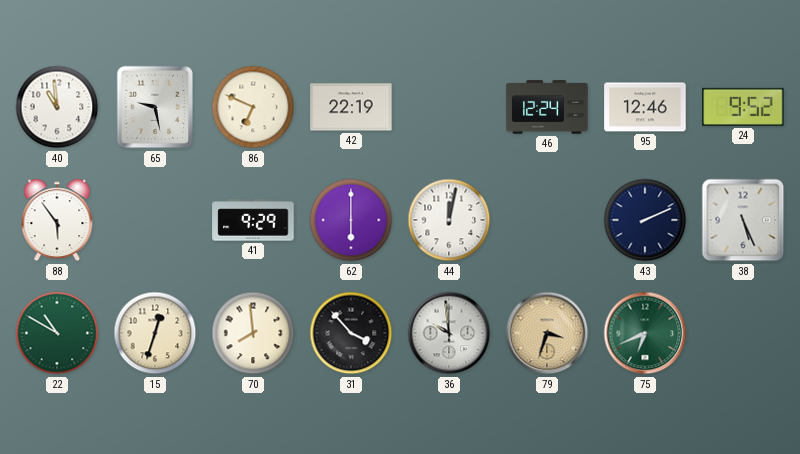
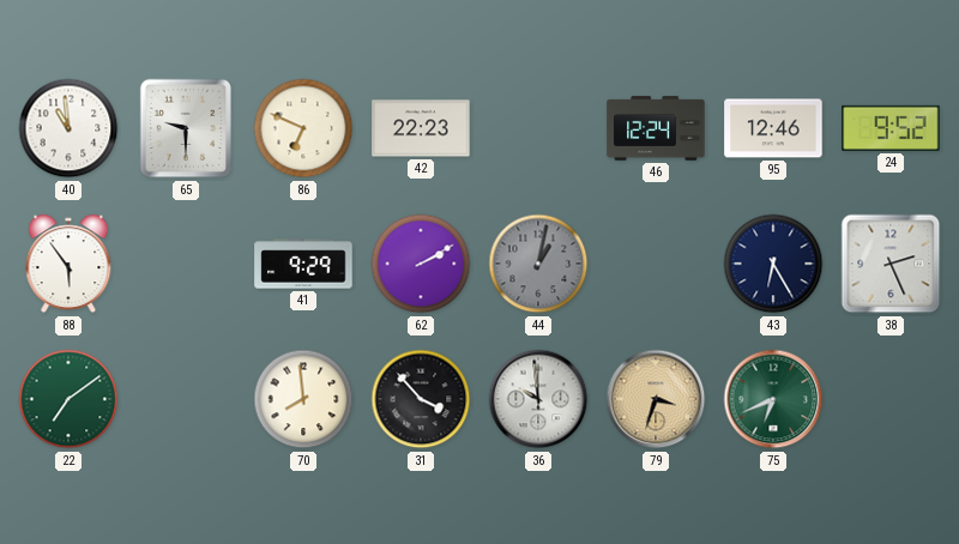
65: 9:28 -> 9:30
42: 22:19 -> 22:23
62: 6:00 -> 2:10
44: 12:02 -> 1:02
44 dial: white -> grey
43: 2:11 -> 6:25
38: 5:26 -> 2:26
22: 10:50 -> 7:09
15: 12:33 -> none
